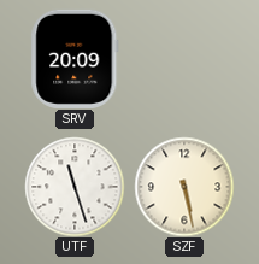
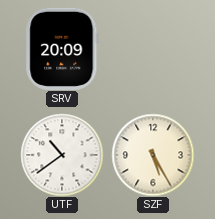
UTF: 11:27 -> 10:39
SZF: 5:28 -> 5:25
